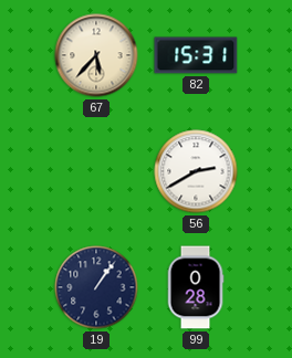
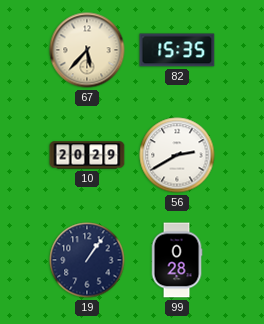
82: 15:31 -> 15:35
10: none -> 20:29
